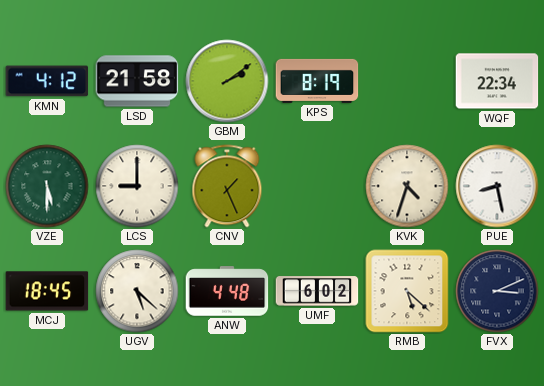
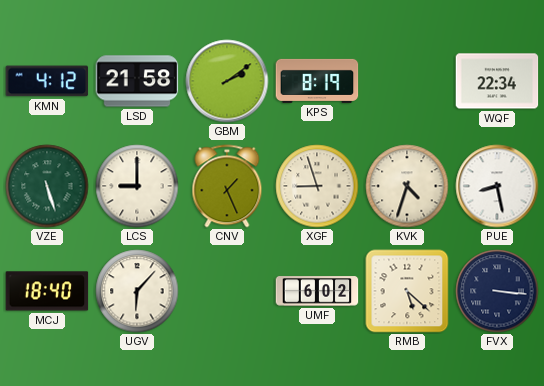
VZE: 5:30 -> 5:27
XGF: none -> 8:57
MCJ: 18:45 -> 18:40
UGV: 5:22 -> 6:07
ANW: 4:48 -> none
FVX: 3:11 -> 3:16
